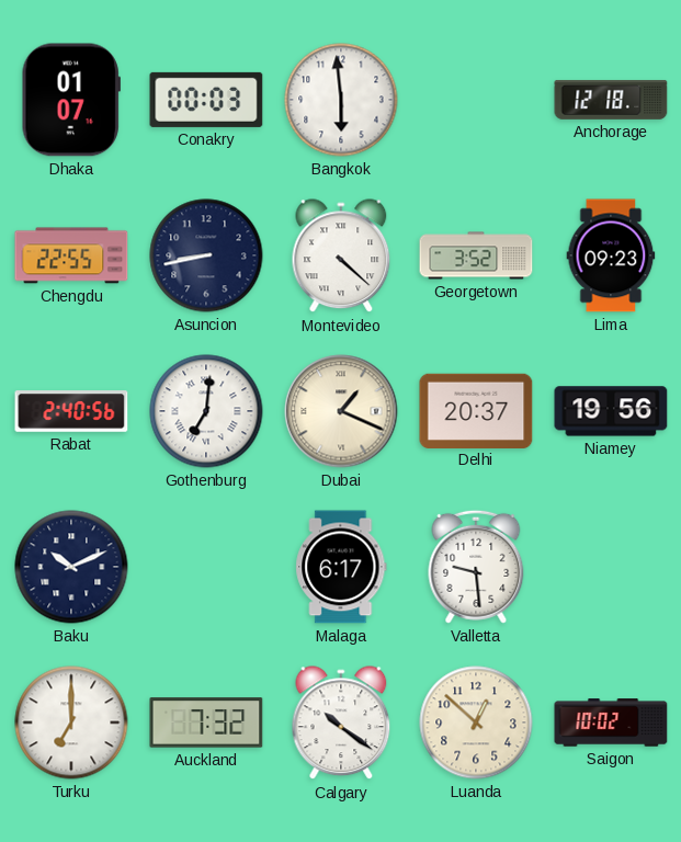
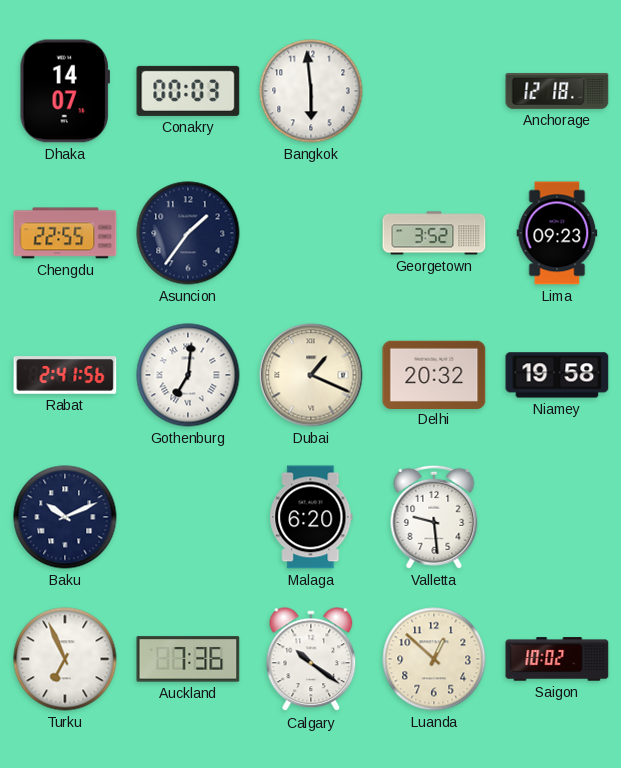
Dhaka: 01:07 -> 14:07
Asuncion: 8:43 -> 1:36
Montevideo: 4:22 -> none
Rabat: 2:40 -> 2:41
Delhi: 20:37 -> 20:32
Niamey: 19:56 -> 19:58
Malaga: 6:17 -> 6:20
Turku: 7:00 -> 6:56
Auckland: 7:32 -> 7:36
